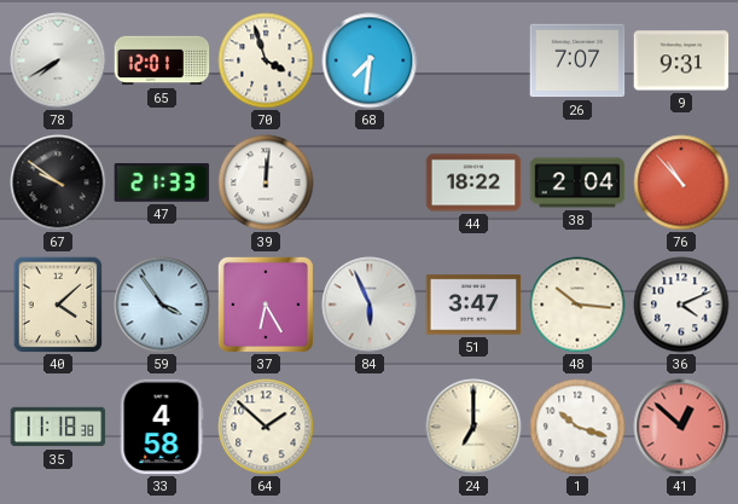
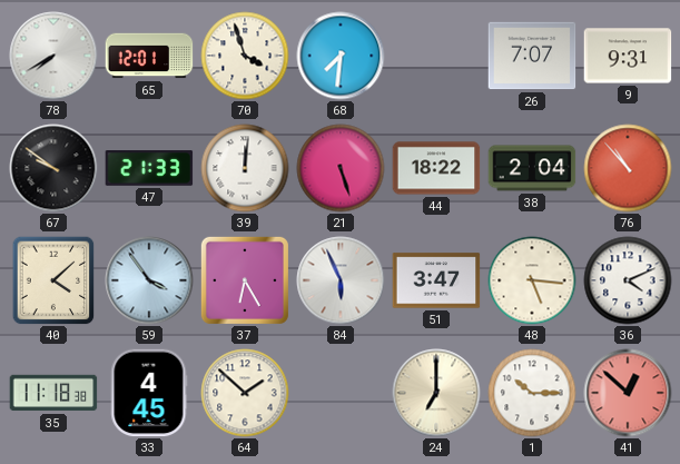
21: none -> 5:27
48: 10:16 -> 5:16
33: 4:58 -> 4:45
1: 10:18 -> 10:15
